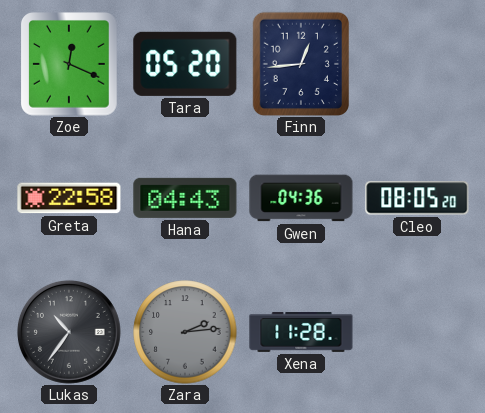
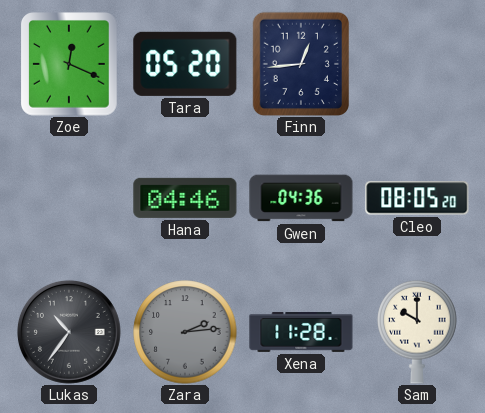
Greta: 22:58 -> none
Hana: 04:43 -> 04:46
Sam: none -> 10:00
